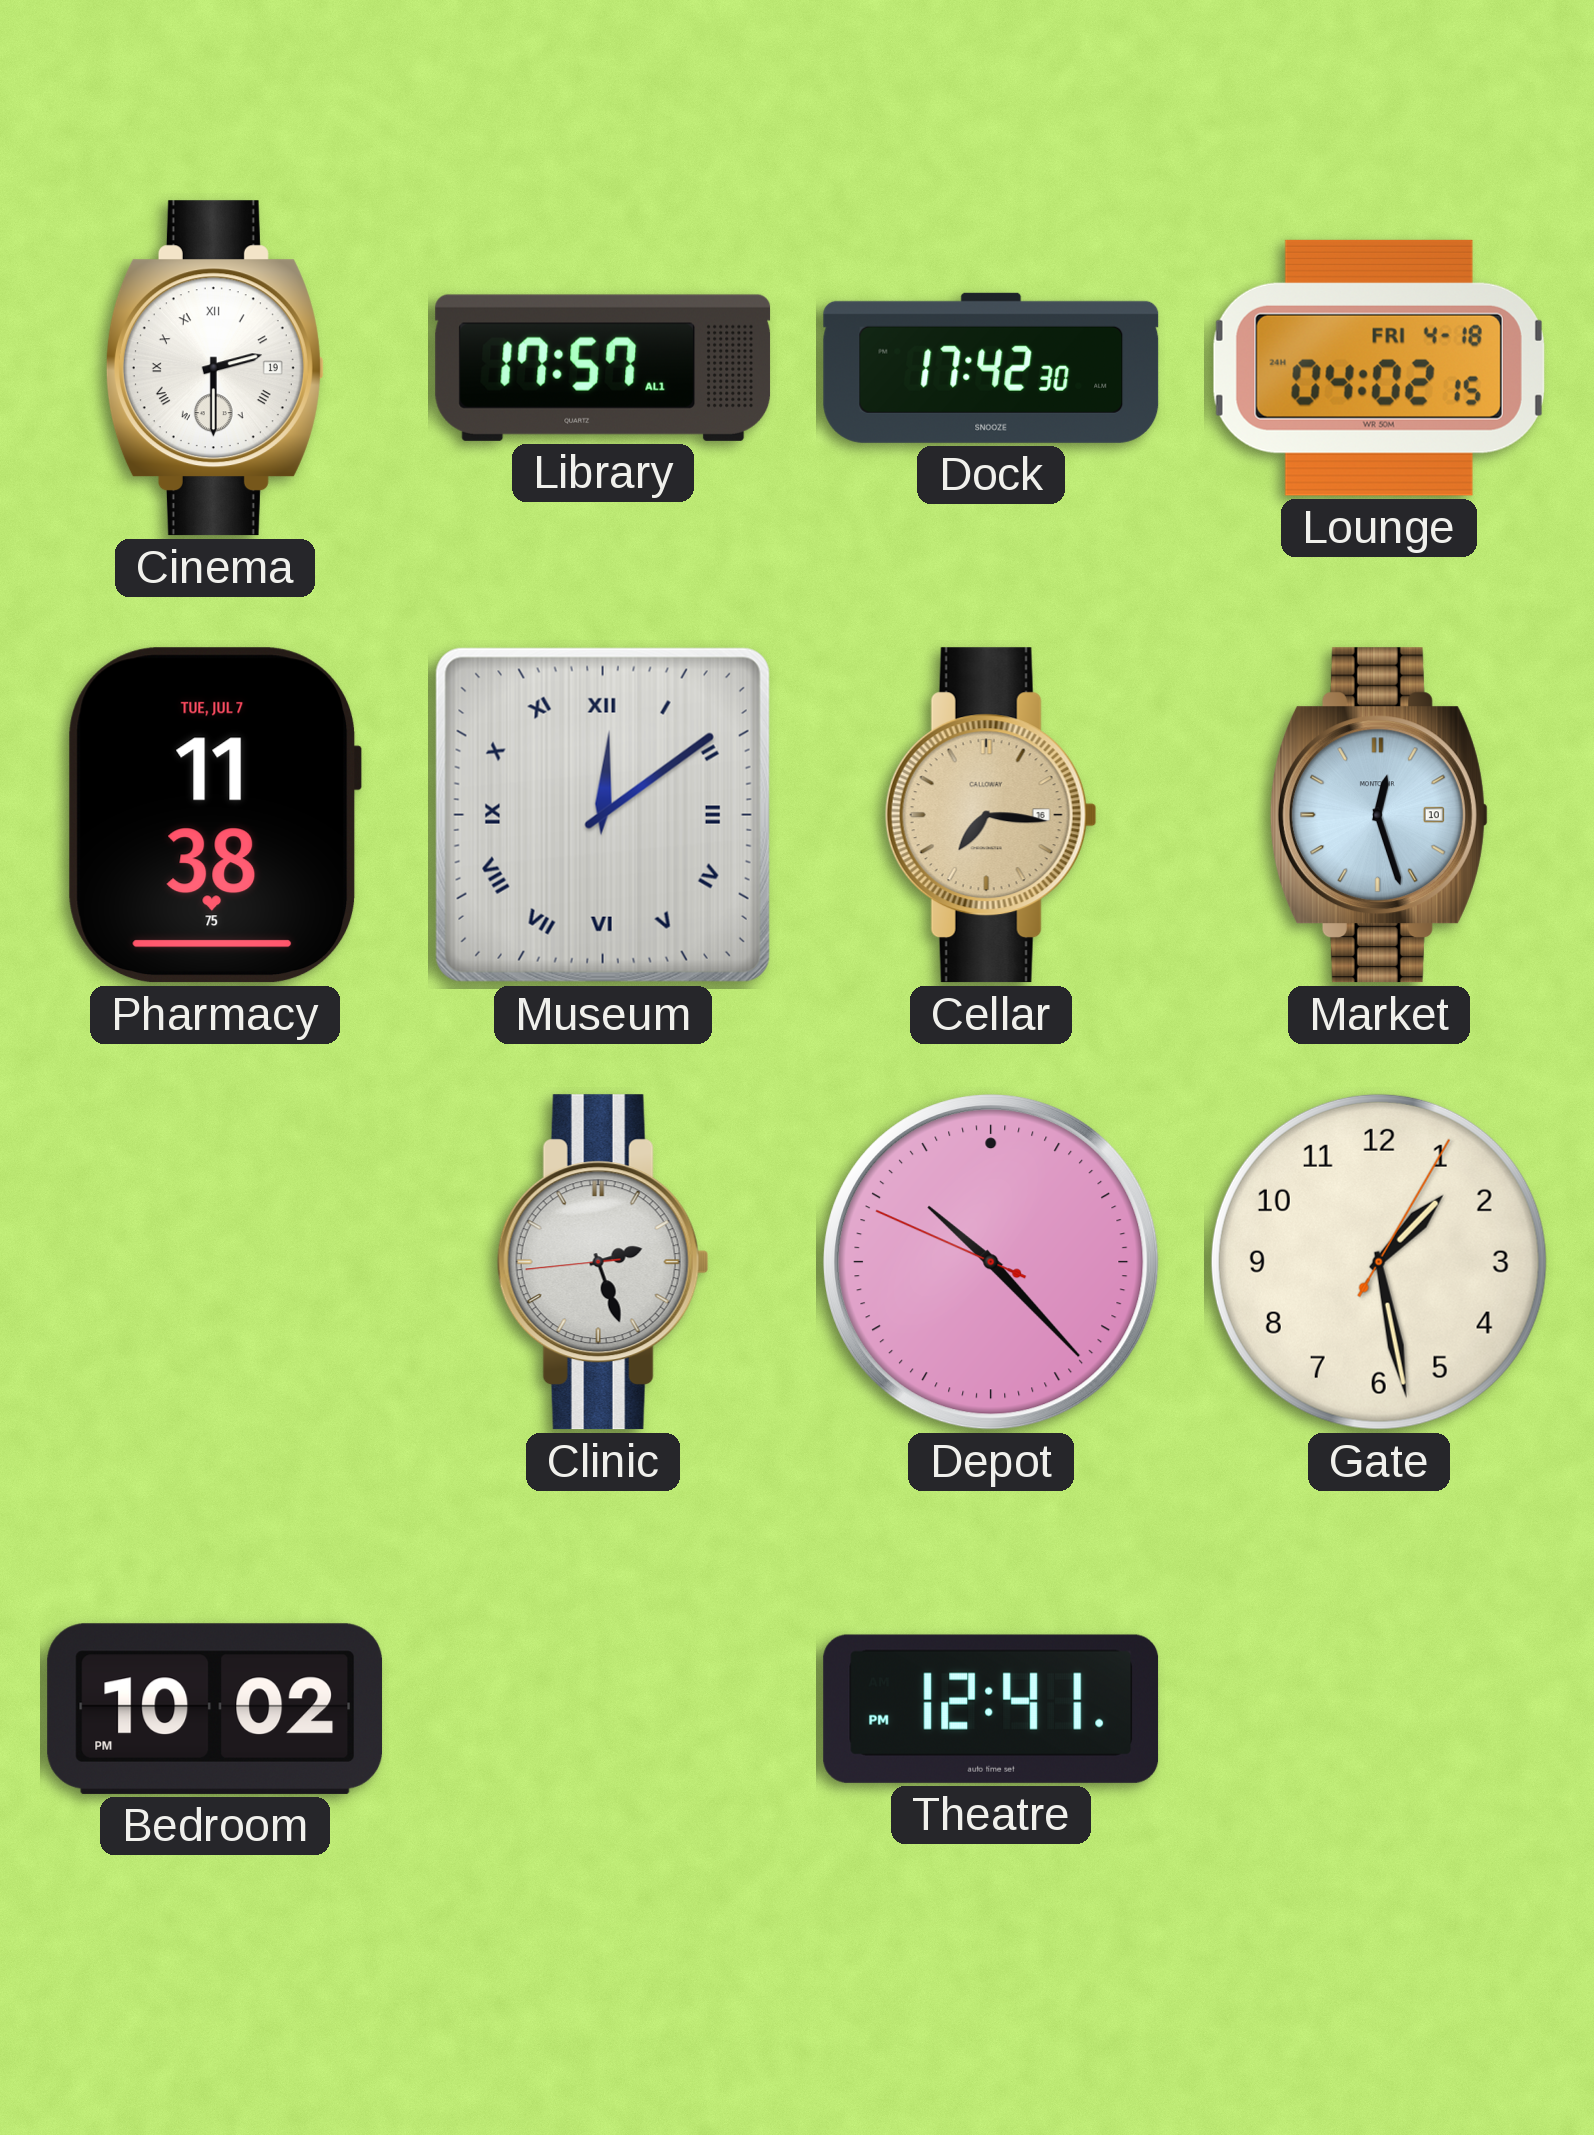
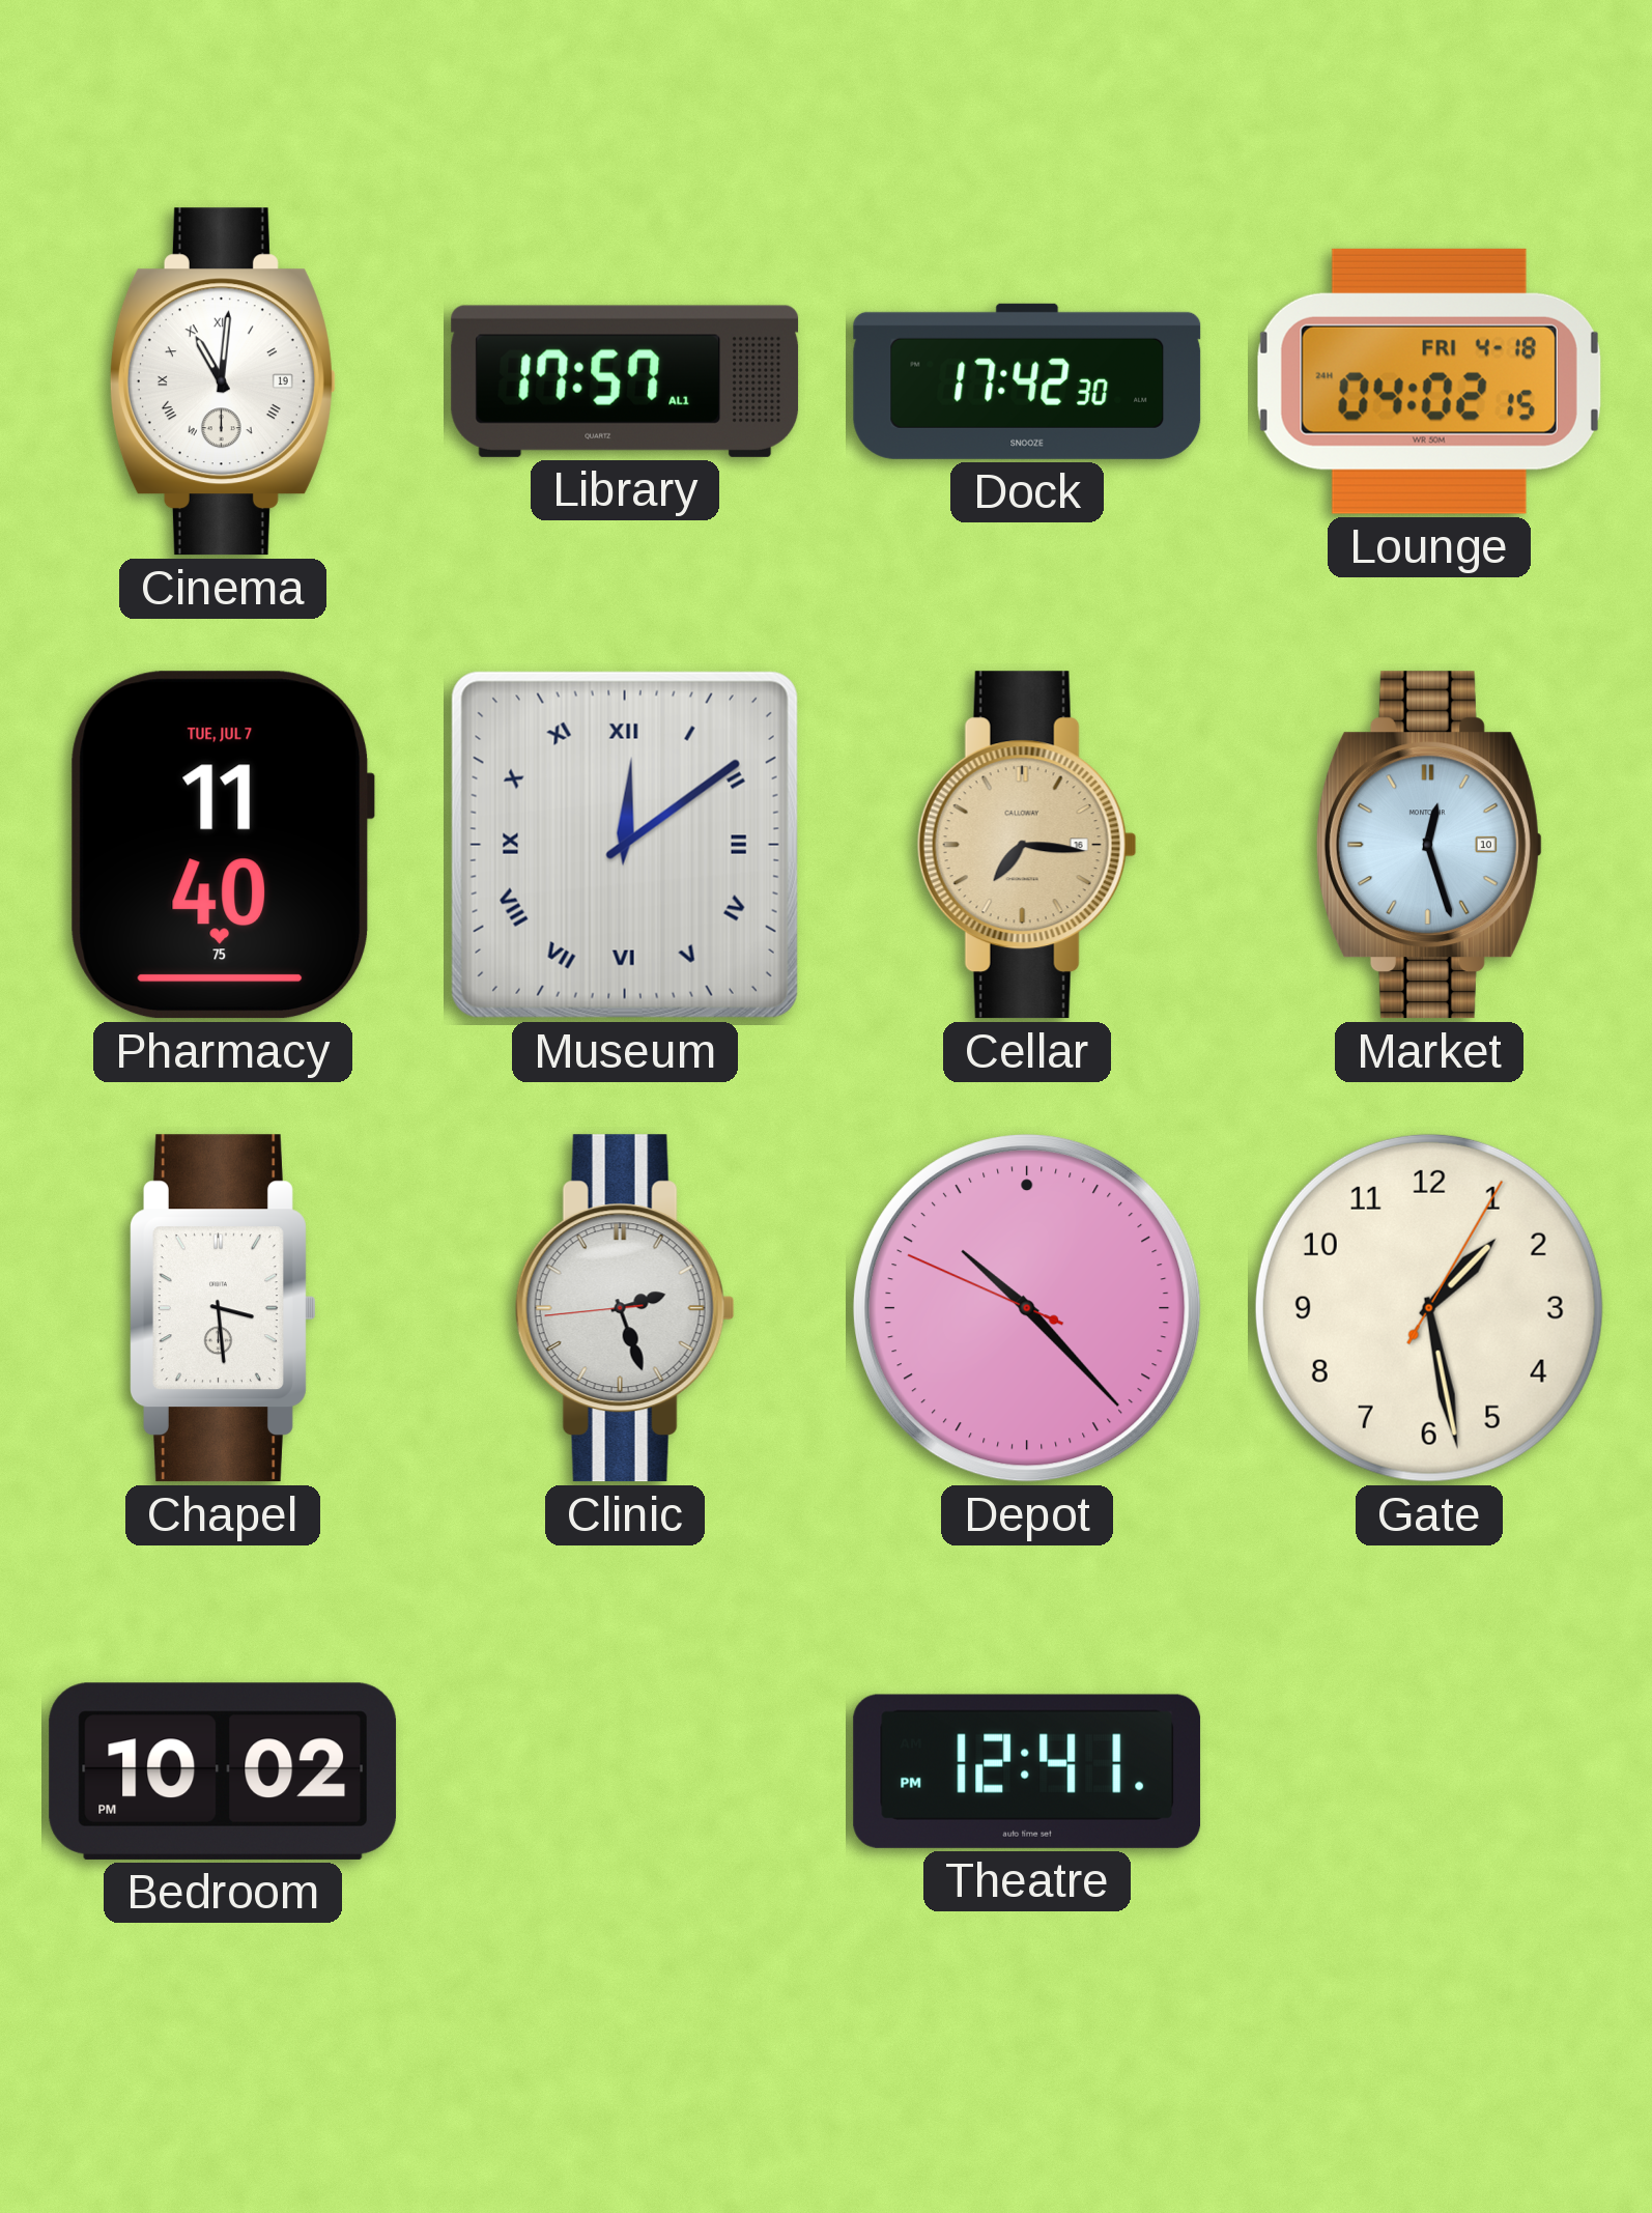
Cinema: 2:30 -> 11:01
Pharmacy: 11:38 -> 11:40
Chapel: none -> 3:29
